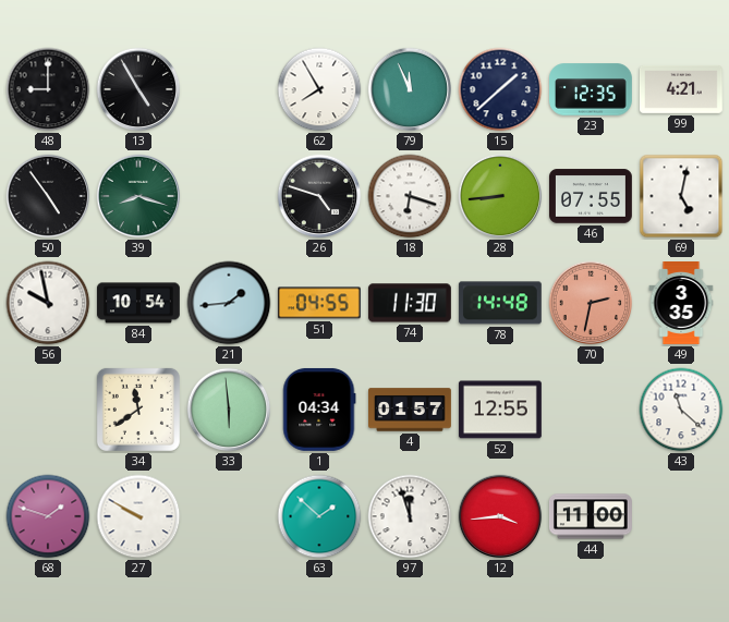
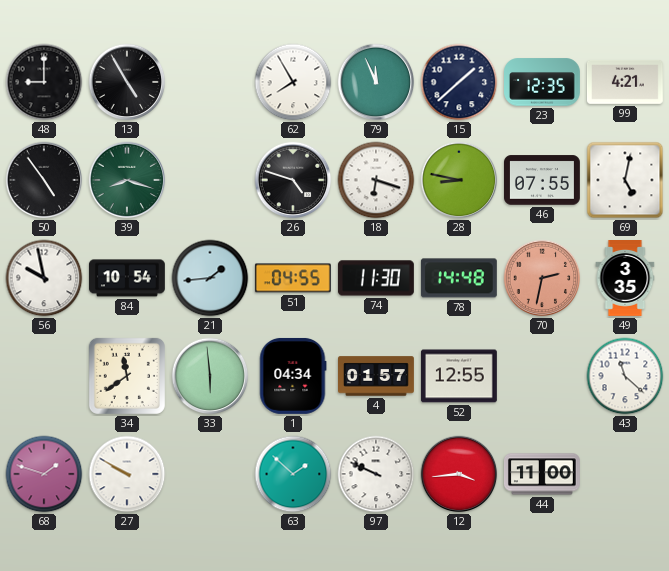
28: 8:44 -> 8:47
97: 11:57 -> 9:49
